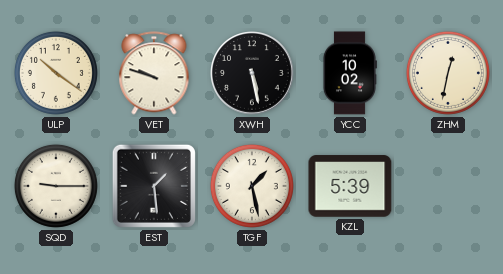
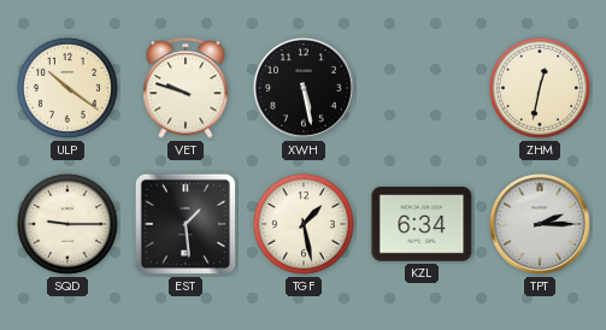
YCC: 10:02 -> none
KZL: 5:39 -> 6:34
TPT: none -> 2:15
